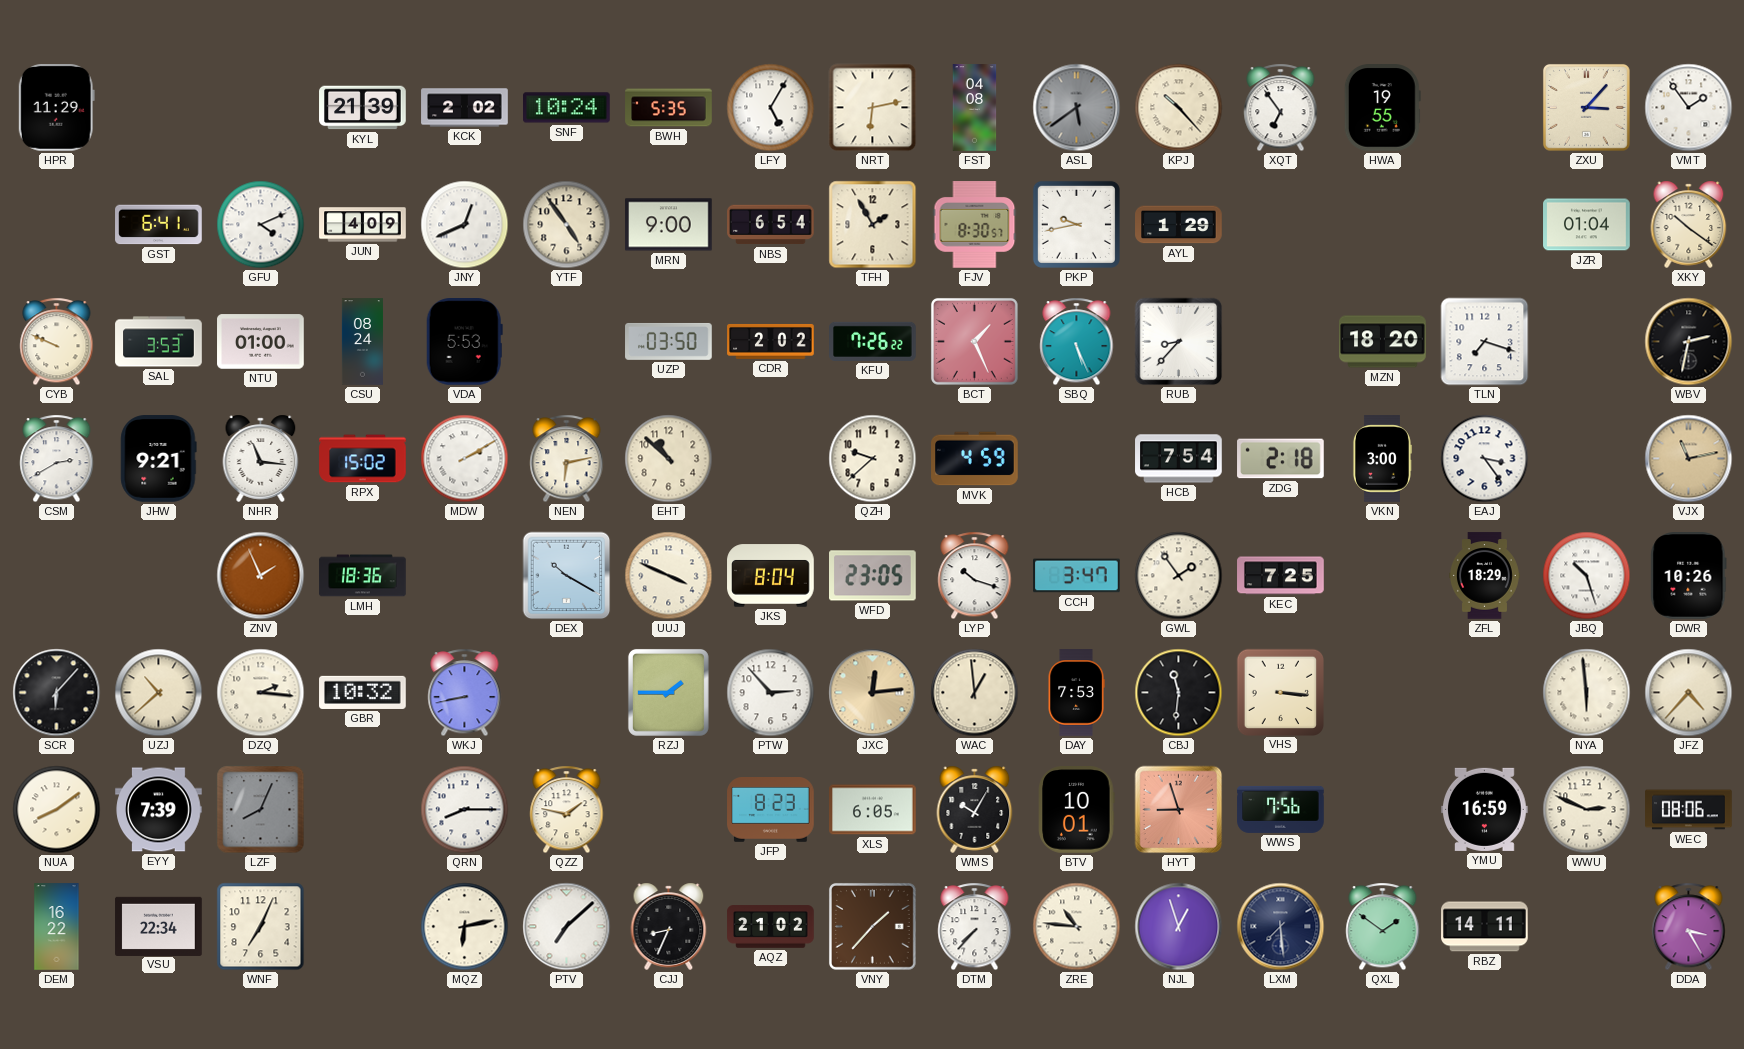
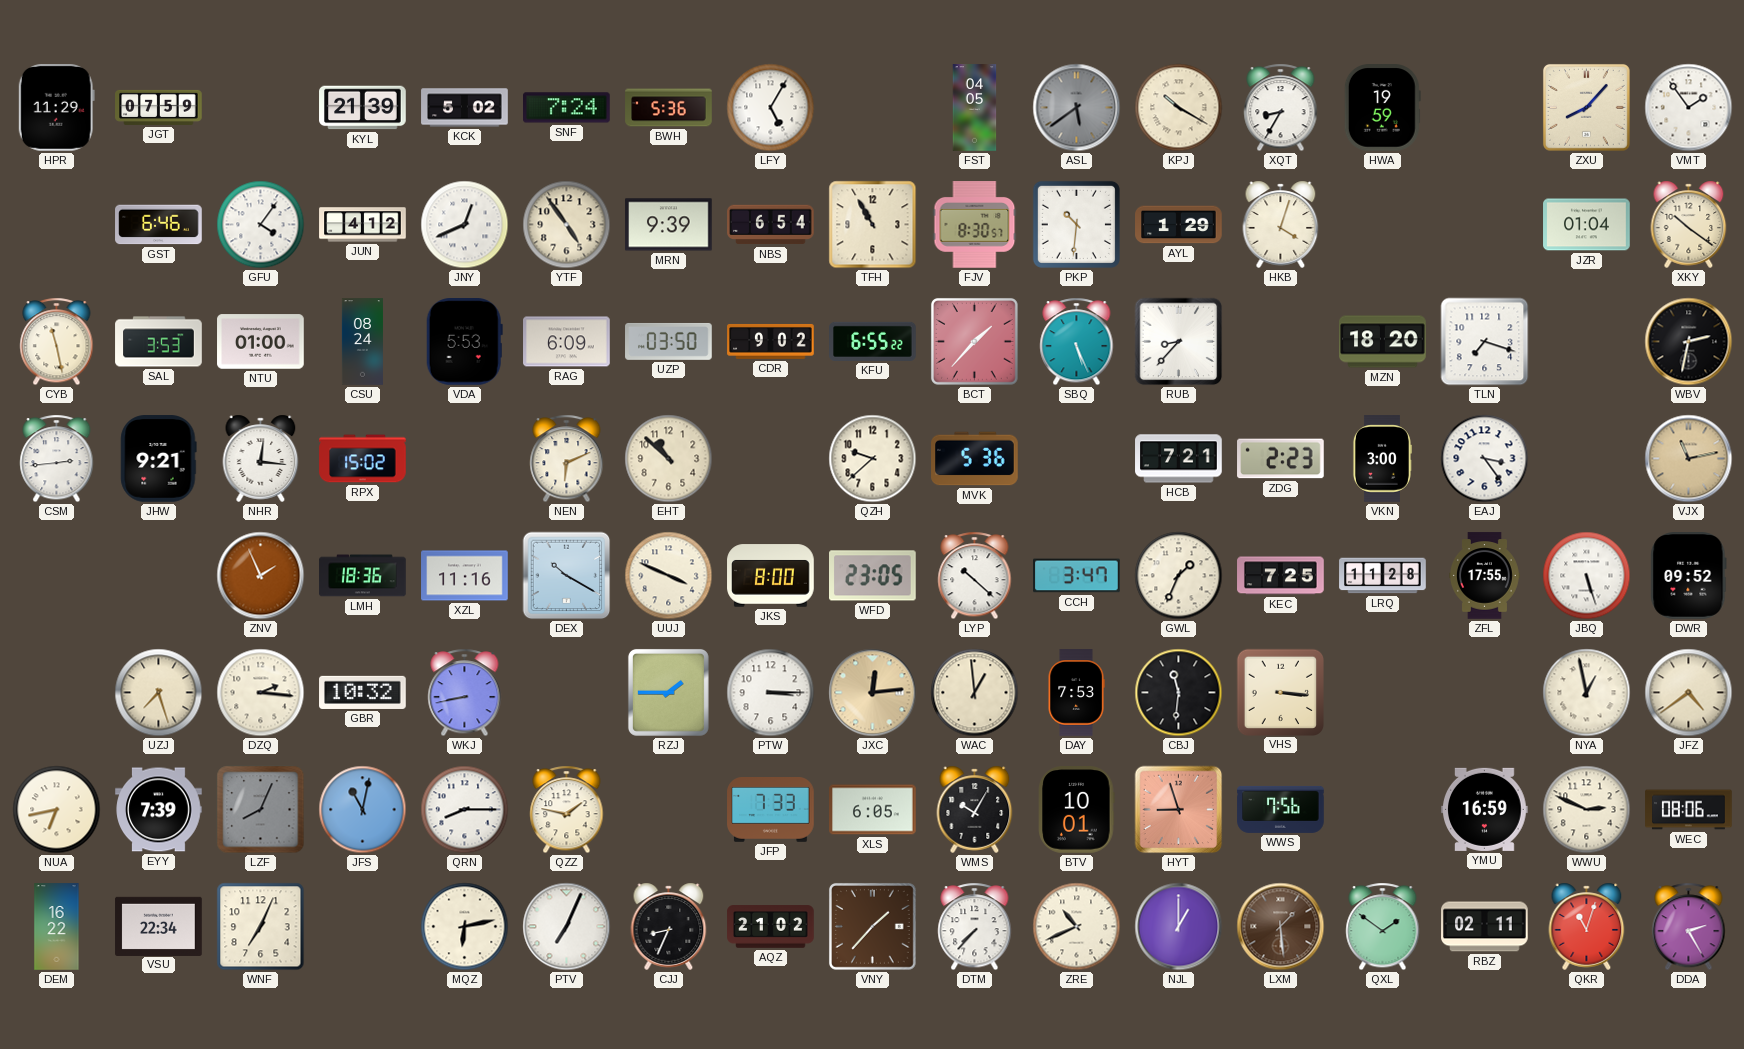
JGT: none -> 07:59
KCK: 2:02 -> 5:02
SNF: 10:24 -> 7:24
BWH: 5:35 -> 5:36
NRT: 6:13 -> none
FST: 04:08 -> 04:05
KPJ: 10:23 -> 10:20
XQT: 6:54 -> 8:35
HWA: 19:55 -> 19:59
ZXU: 3:07 -> 8:07
GST: 6:41 -> 6:46
GFU: 4:11 -> 4:06
JUN: 4:09 -> 4:12
MRN: 9:00 -> 9:39
TFH: 1:55 -> 10:55
PKP: 9:43 -> 10:31
HKB: none -> 4:03
CYB: 9:49 -> 11:28
RAG: none -> 6:09
CDR: 2:02 -> 9:02
KFU: 7:26 -> 6:55
BCT: 1:26 -> 1:37
CSM: 2:40 -> 2:44
NHR: 11:16 -> 12:16
MDW: 2:10 -> none
NEN: 6:13 -> 6:11
MVK: 4:59 -> 5:36
HCB: 7:54 -> 7:21
ZDG: 2:18 -> 2:23
XZL: none -> 11:16
JKS: 8:04 -> 8:00
LYP: 10:18 -> 10:22
GWL: 1:54 -> 1:34
LRQ: none -> 11:28
ZFL: 18:29 -> 17:55
JBQ: 10:27 -> 5:27
DWR: 10:26 -> 09:52
SCR: 6:07 -> none
UZJ: 10:38 -> 7:27
PTW: 2:53 -> 3:15
NYA: 5:59 -> 12:58
JFZ: 4:37 -> 4:39
NUA: 8:09 -> 6:43
JFS: none -> 11:02
JFP: 8:23 -> 7:33
PTV: 7:08 -> 7:04
ZRE: 10:46 -> 10:41
NJL: 12:57 -> 1:00
LXM: 7:29 -> 1:29
LXM dial: navy -> brown
RBZ: 14:11 -> 02:11
QKR: none -> 11:03
DDA: 3:25 -> 2:25
